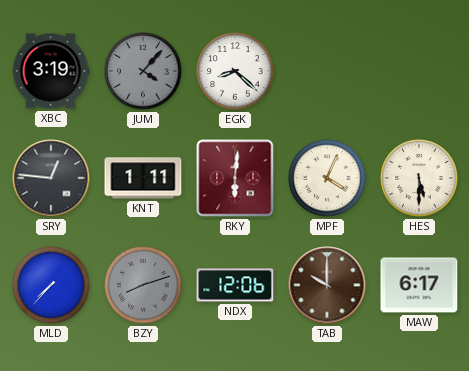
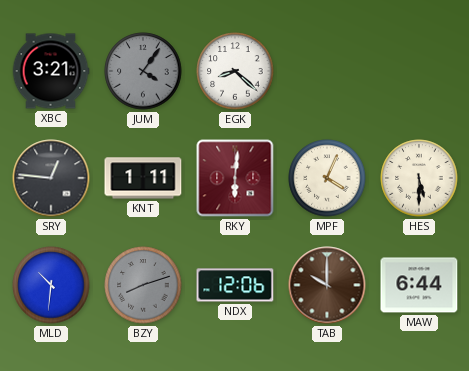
XBC: 3:19 -> 3:21
JUM: 4:07 -> 4:06
MLD: 7:37 -> 10:31
MAW: 6:17 -> 6:44
